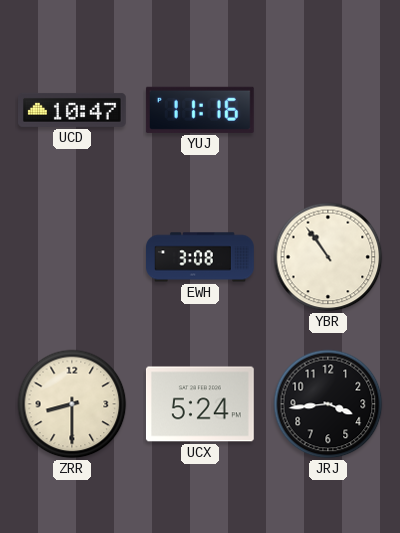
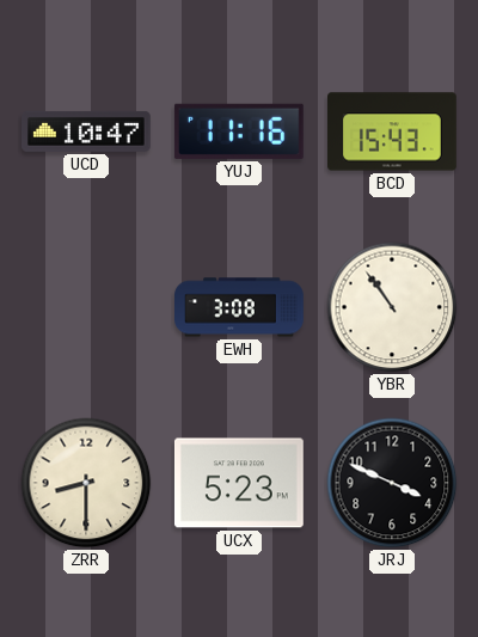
BCD: none -> 15:43
UCX: 5:24 -> 5:23
JRJ: 3:44 -> 3:49
